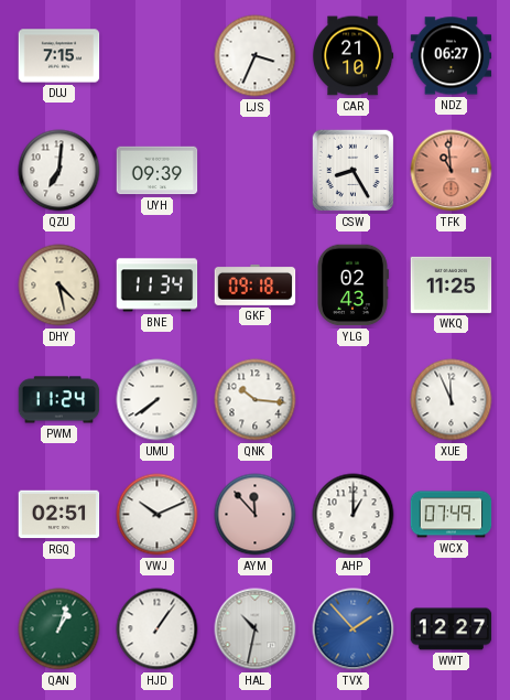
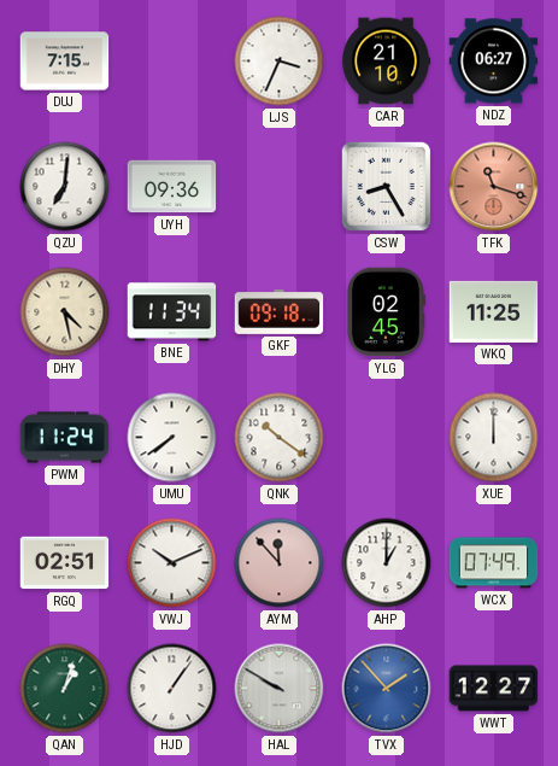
UYH: 09:39 -> 09:36
TFK: 10:59 -> 11:18
YLG: 02:43 -> 02:45
QNK: 10:16 -> 10:21
XUE: 11:56 -> 12:00
HAL: 10:32 -> 9:50
